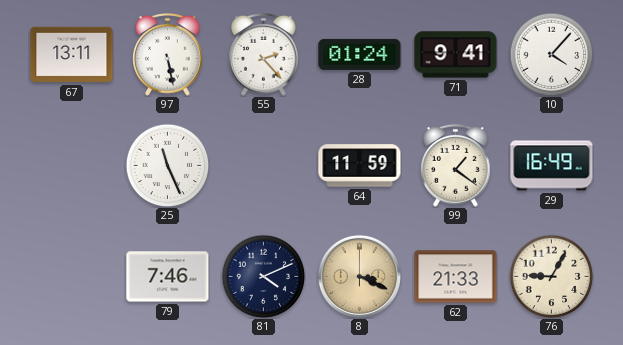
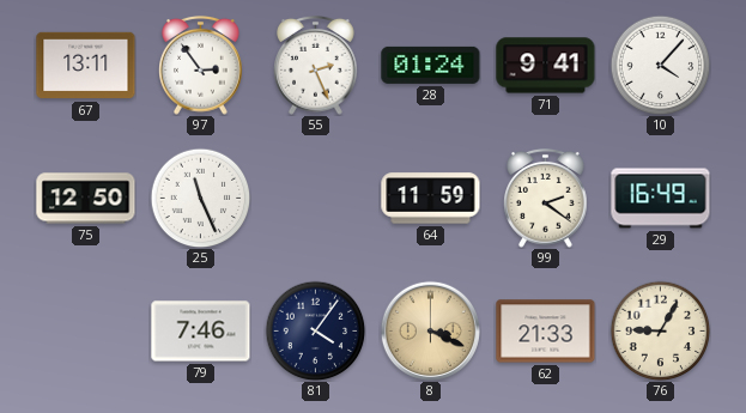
97: 5:28 -> 2:54
55: 2:23 -> 2:26
75: none -> 12:50
99: 1:21 -> 2:21
81: 4:11 -> 4:06
